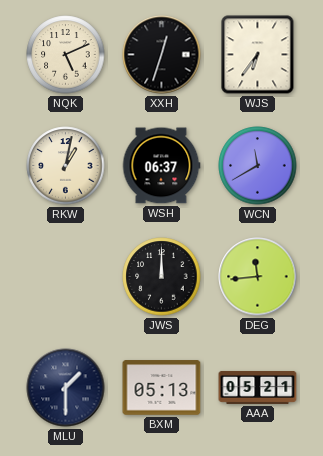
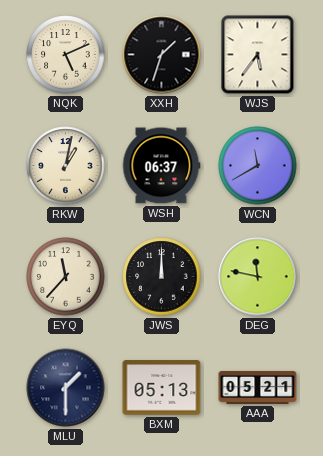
XXH: 12:33 -> 1:33
WJS: 6:36 -> 5:36
EYQ: none -> 11:37
DEG: 11:44 -> 11:47
